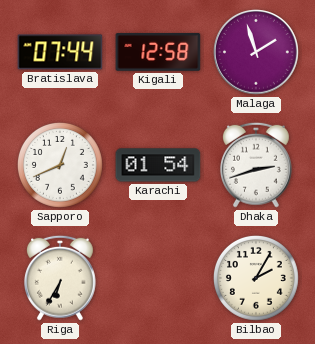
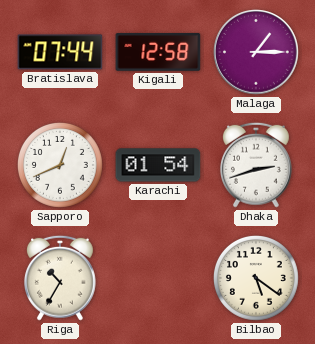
Malaga: 1:57 -> 1:15
Riga: 6:35 -> 10:35
Bilbao: 2:05 -> 5:21
